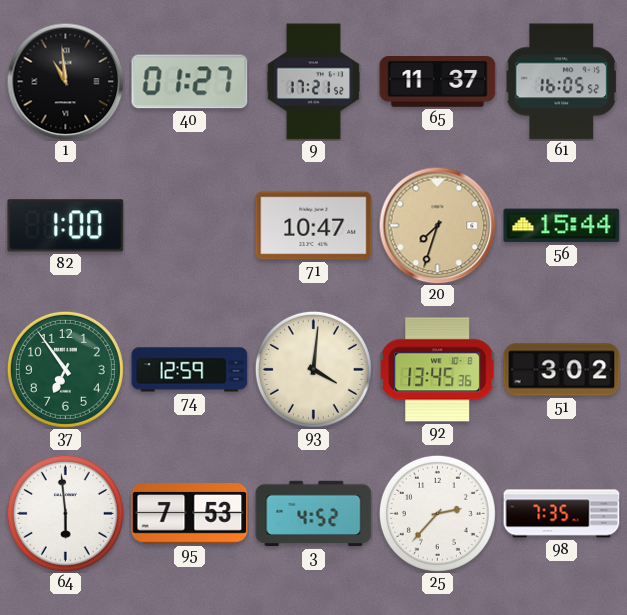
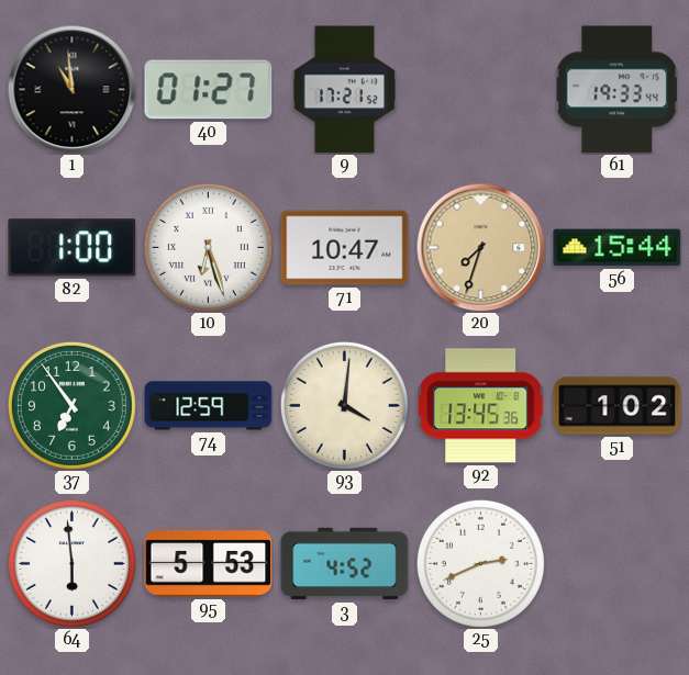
65: 11:37 -> none
61: 16:05 -> 19:33
10: none -> 6:27
51: 3:02 -> 1:02
95: 7:53 -> 5:53
25: 2:37 -> 2:41
98: 7:35 -> none
